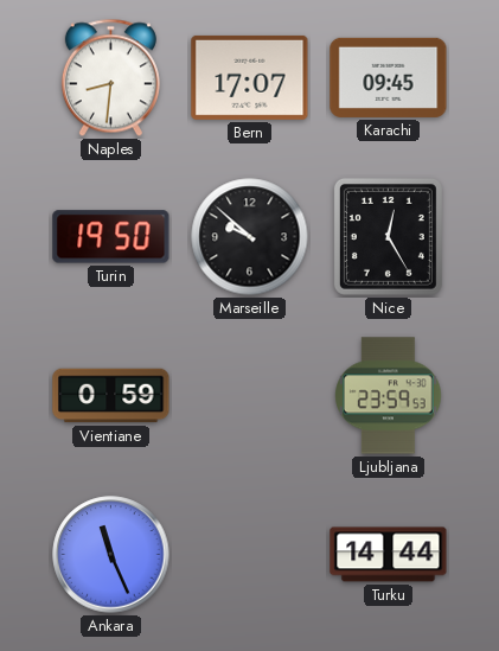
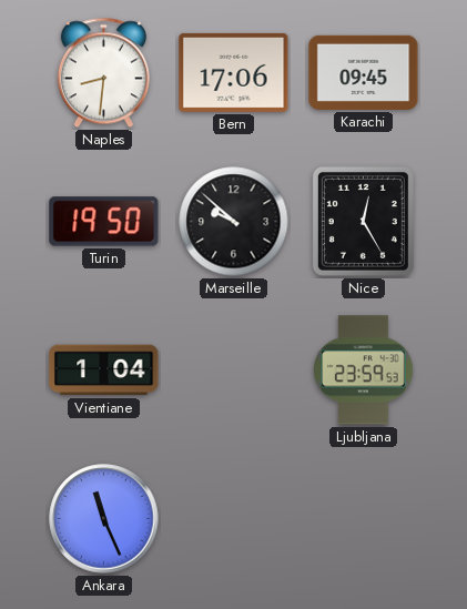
Bern: 17:07 -> 17:06
Vientiane: 0:59 -> 1:04
Turku: 14:44 -> none
